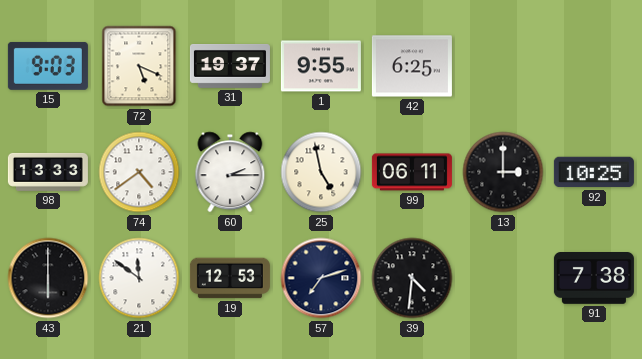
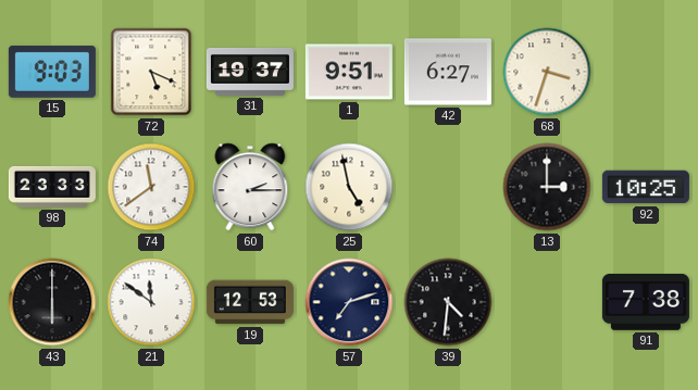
1: 9:55 -> 9:51
42: 6:25 -> 6:27
68: none -> 3:33
98: 13:33 -> 23:33
74: 4:39 -> 11:39
99: 06:11 -> none
